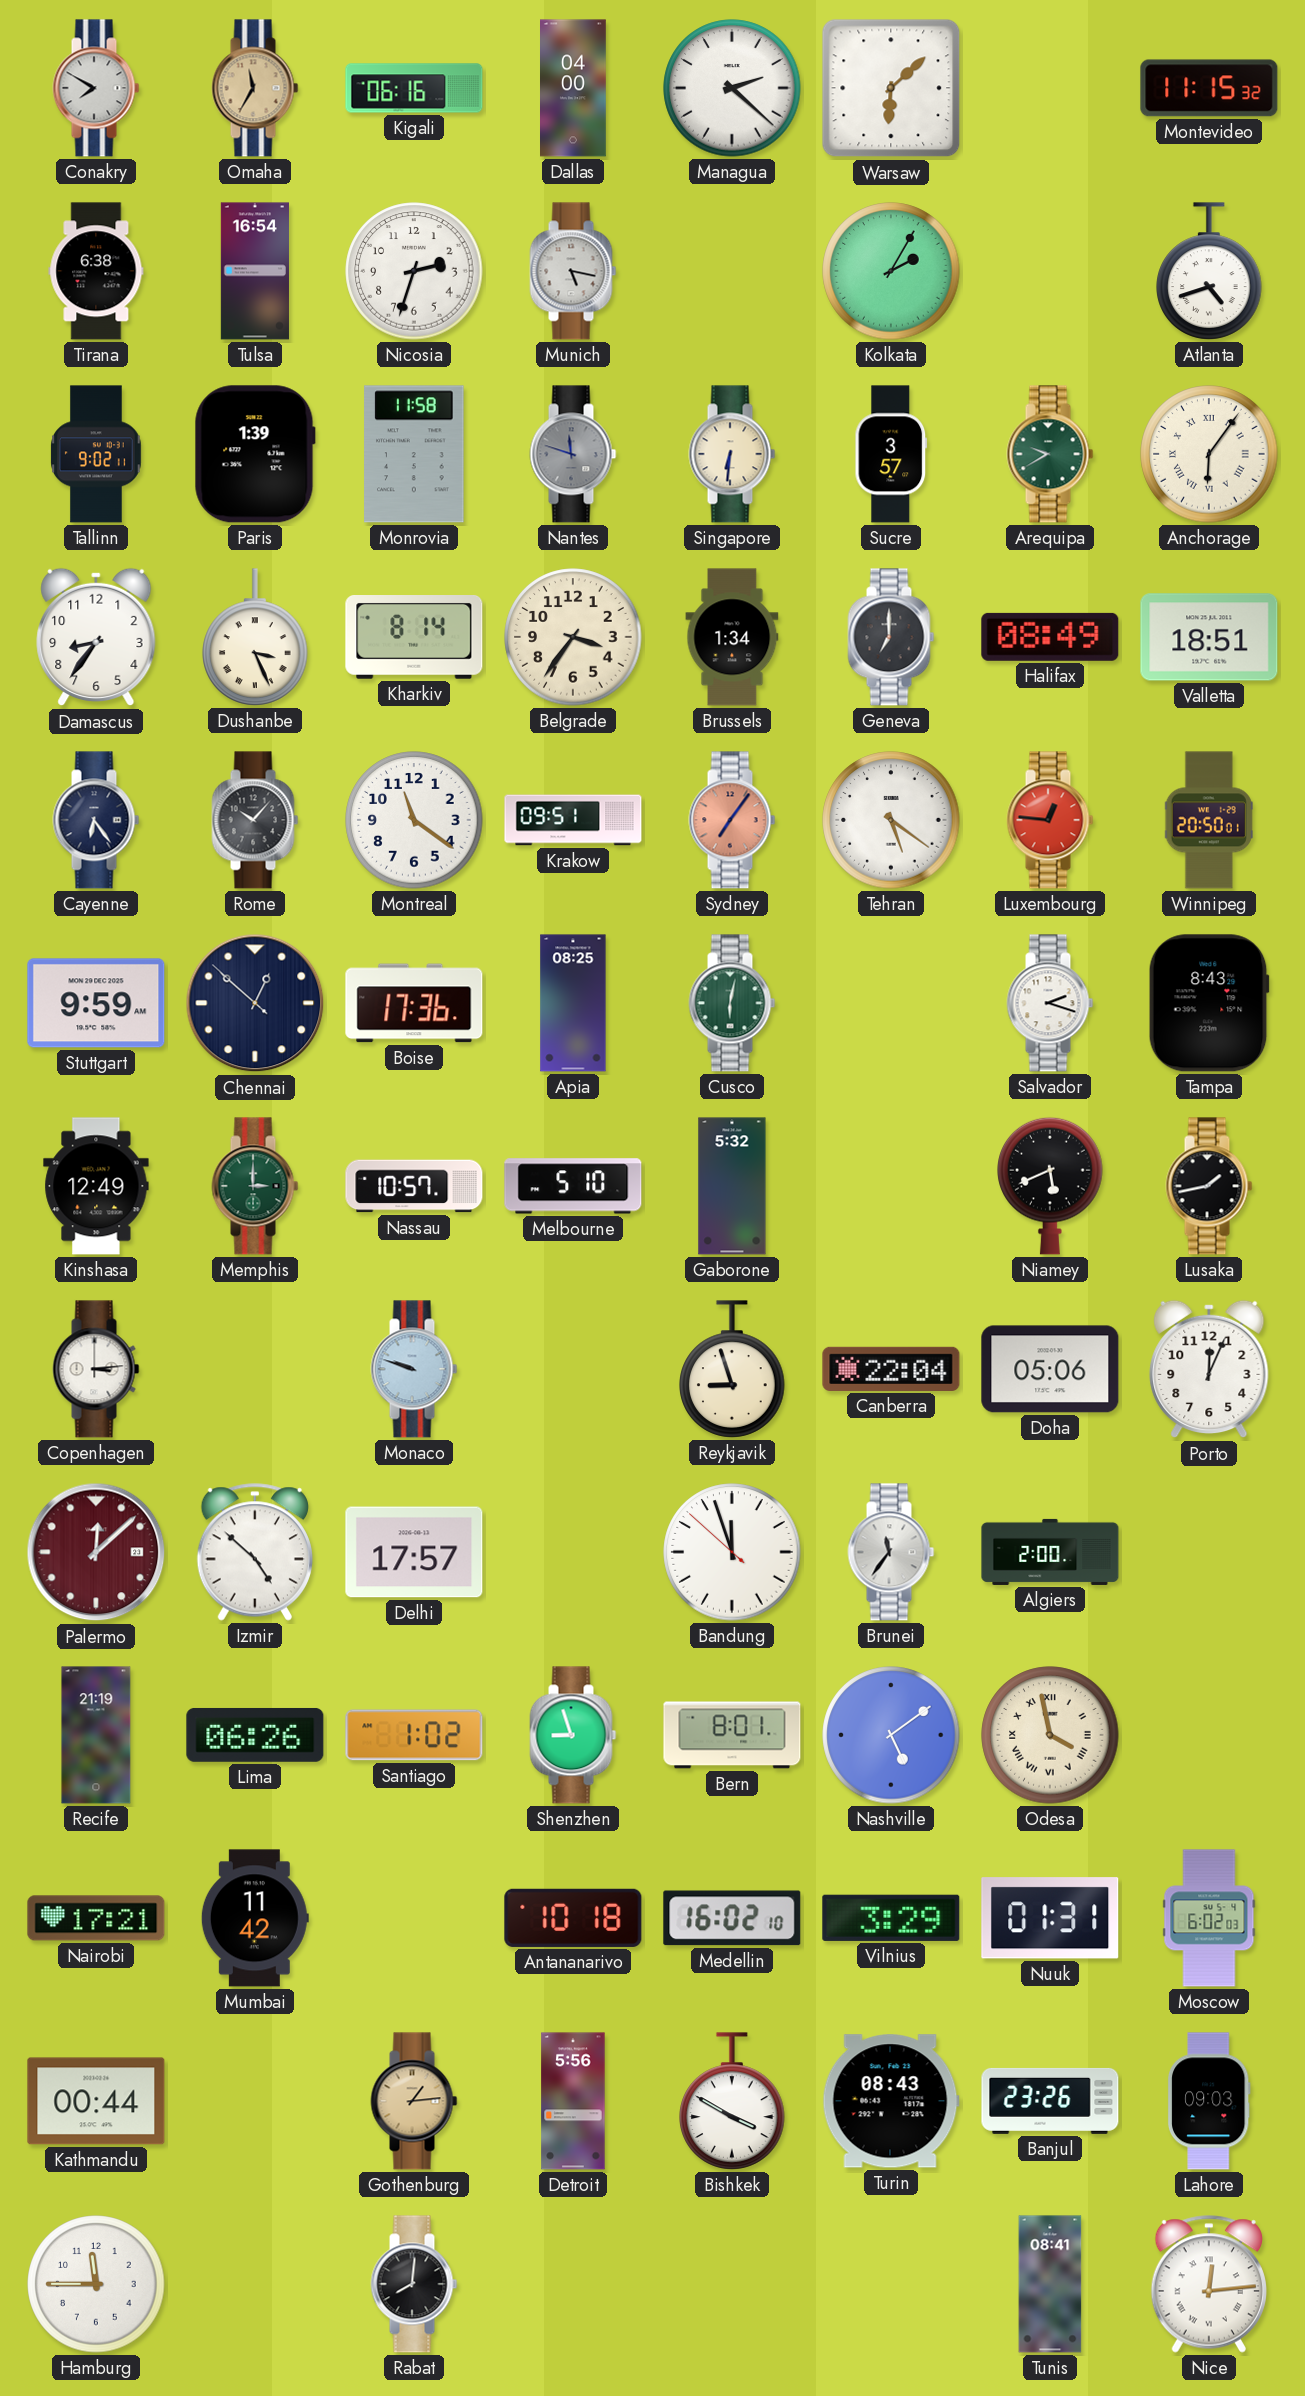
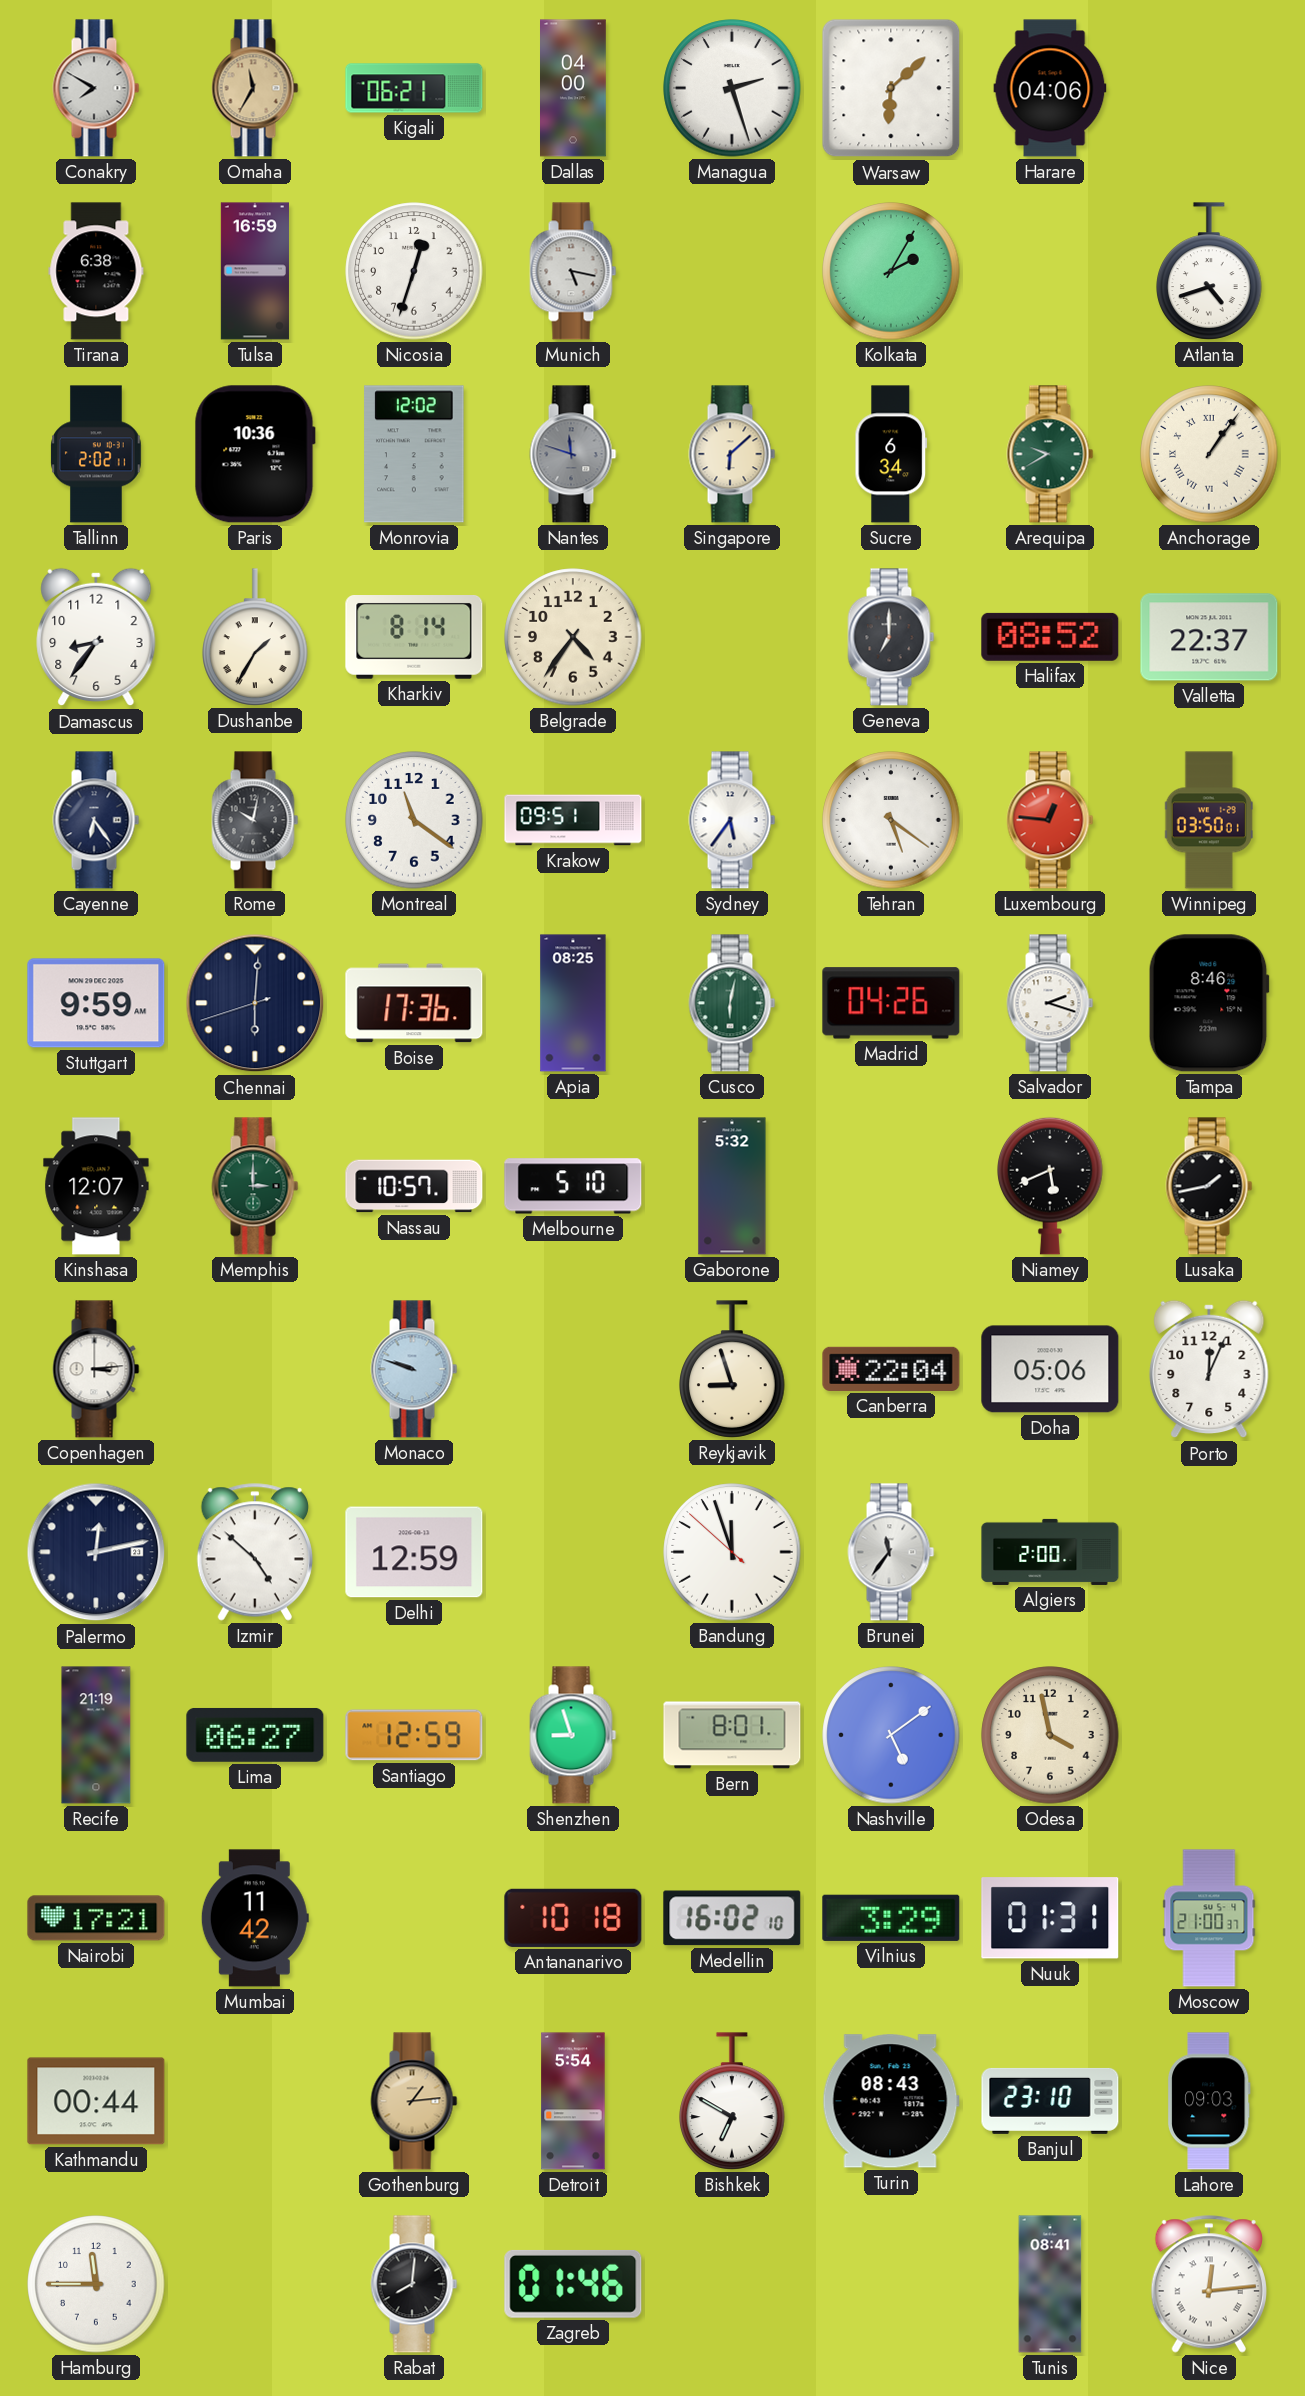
Kigali: 06:16 -> 06:21
Managua: 2:22 -> 2:27
Harare: none -> 04:06
Montevideo: 11:15 -> none
Tulsa: 16:54 -> 16:59
Nicosia: 2:33 -> 12:33
Tallinn: 9:02 -> 2:02
Paris: 1:39 -> 10:36
Monrovia: 11:58 -> 12:02
Singapore: 6:31 -> 6:08
Sucre: 3:57 -> 6:34
Anchorage: 6:06 -> 1:06
Dushanbe: 3:26 -> 1:35
Belgrade: 3:36 -> 4:36
Brussels: 1:34 -> none
Halifax: 08:49 -> 08:52
Valletta: 18:51 -> 22:37
Rome: 10:07 -> 10:02
Sydney: 7:06 -> 5:36
Sydney dial: salmon -> white
Winnipeg: 20:50 -> 03:50
Chennai: 12:51 -> 6:00
Madrid: none -> 04:26
Tampa: 8:43 -> 8:46
Kinshasa: 12:49 -> 12:07
Palermo: 12:08 -> 12:13
Palermo dial: burgundy -> navy
Delhi: 17:57 -> 12:59
Lima: 06:26 -> 06:27
Santiago: 1:02 -> 12:59
Odesa numerals: Roman -> Arabic
Moscow: 6:02 -> 21:00
Detroit: 5:56 -> 5:54
Bishkek: 3:50 -> 6:50
Banjul: 23:26 -> 23:10
Zagreb: none -> 01:46
